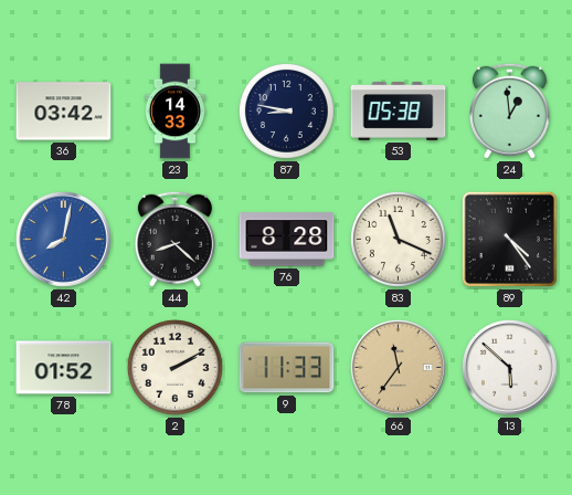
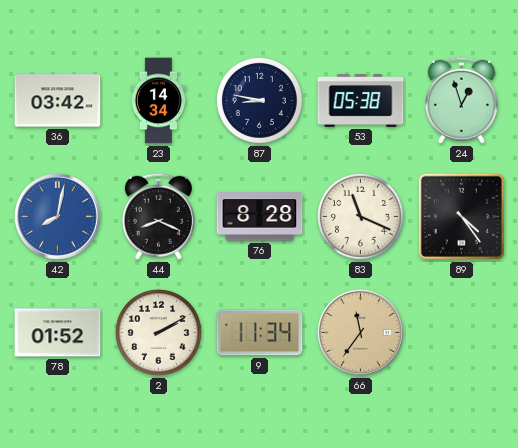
23: 14:33 -> 14:34
24: 12:59 -> 12:57
44: 8:22 -> 8:19
9: 11:33 -> 11:34
13: 5:52 -> none
